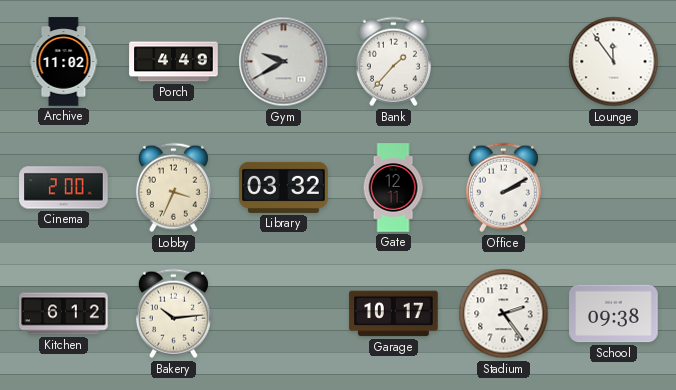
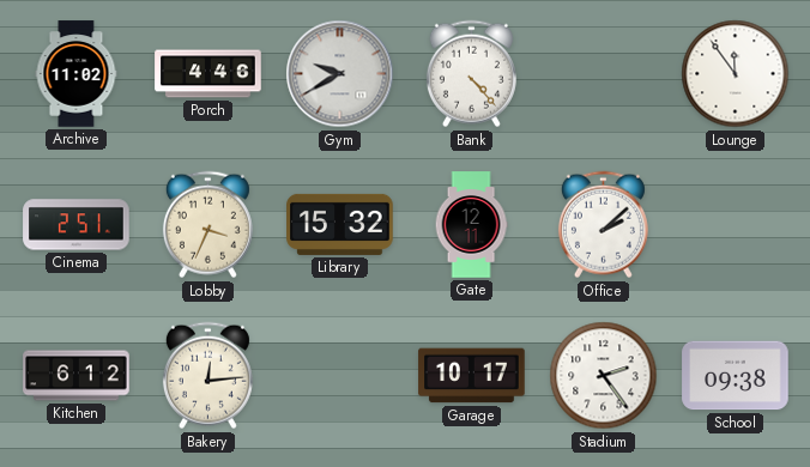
Porch: 4:49 -> 4:46
Bank: 1:37 -> 4:23
Cinema: 2:00 -> 2:51
Library: 03:32 -> 15:32
Office: 2:10 -> 2:08
Bakery: 10:14 -> 12:14
